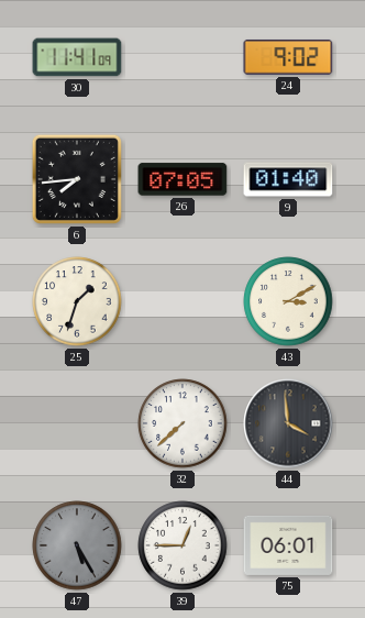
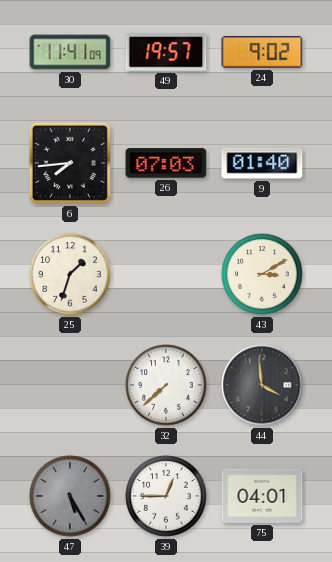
49: none -> 19:57
26: 07:05 -> 07:03
75: 06:01 -> 04:01
